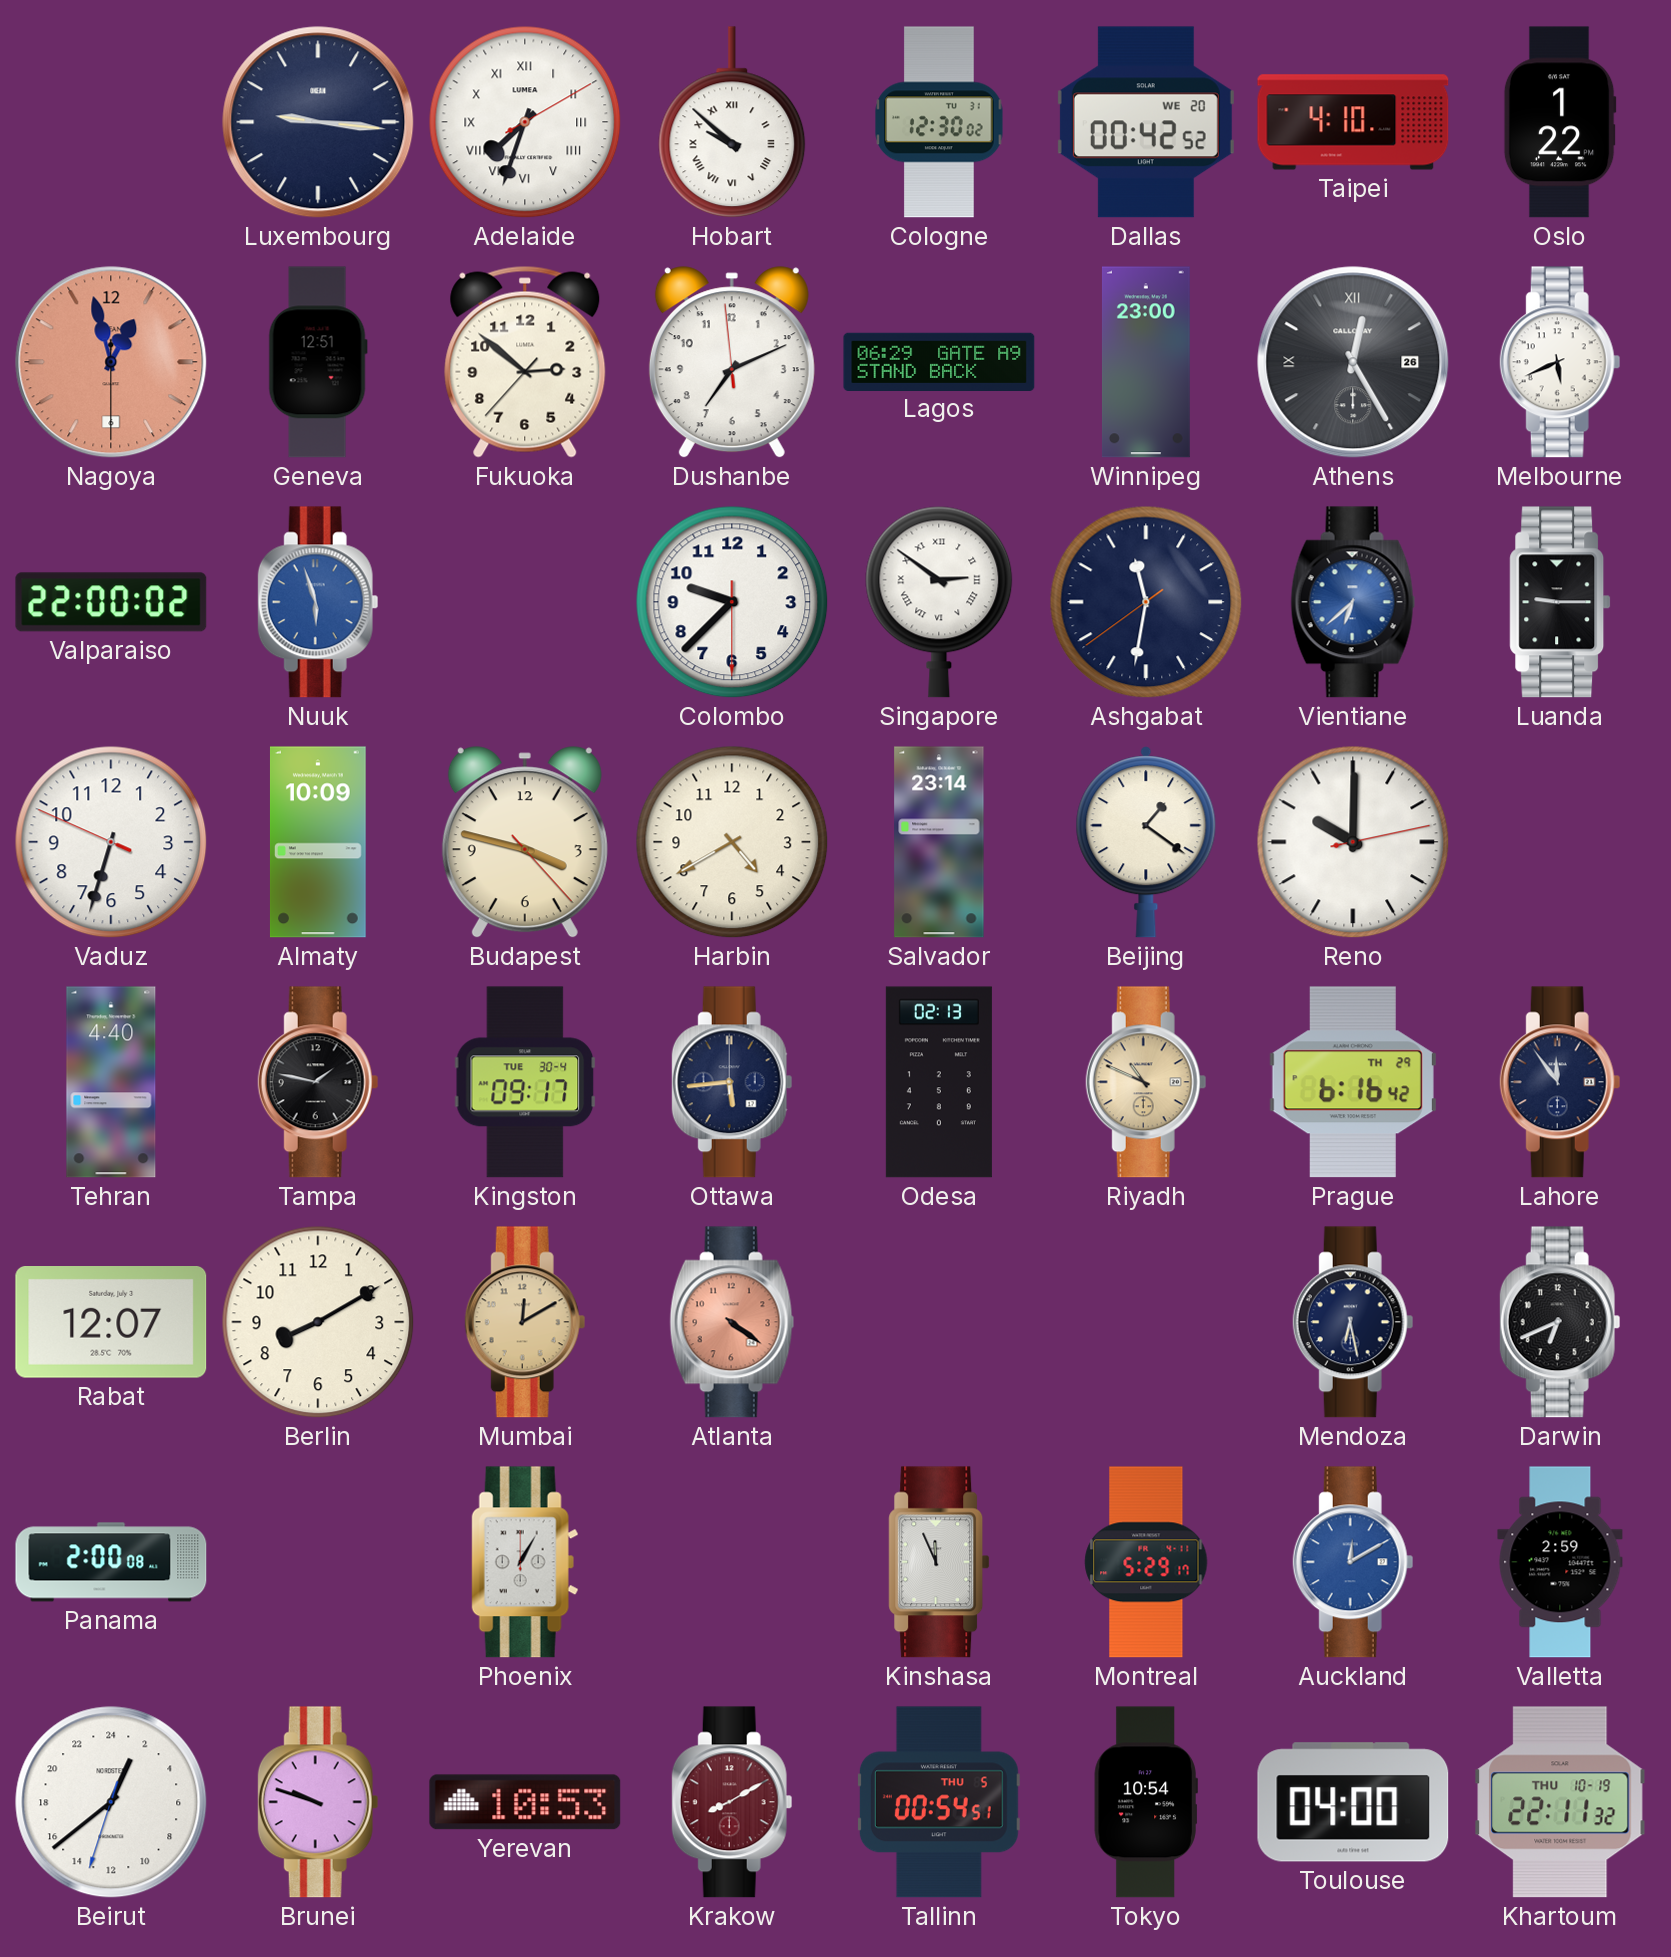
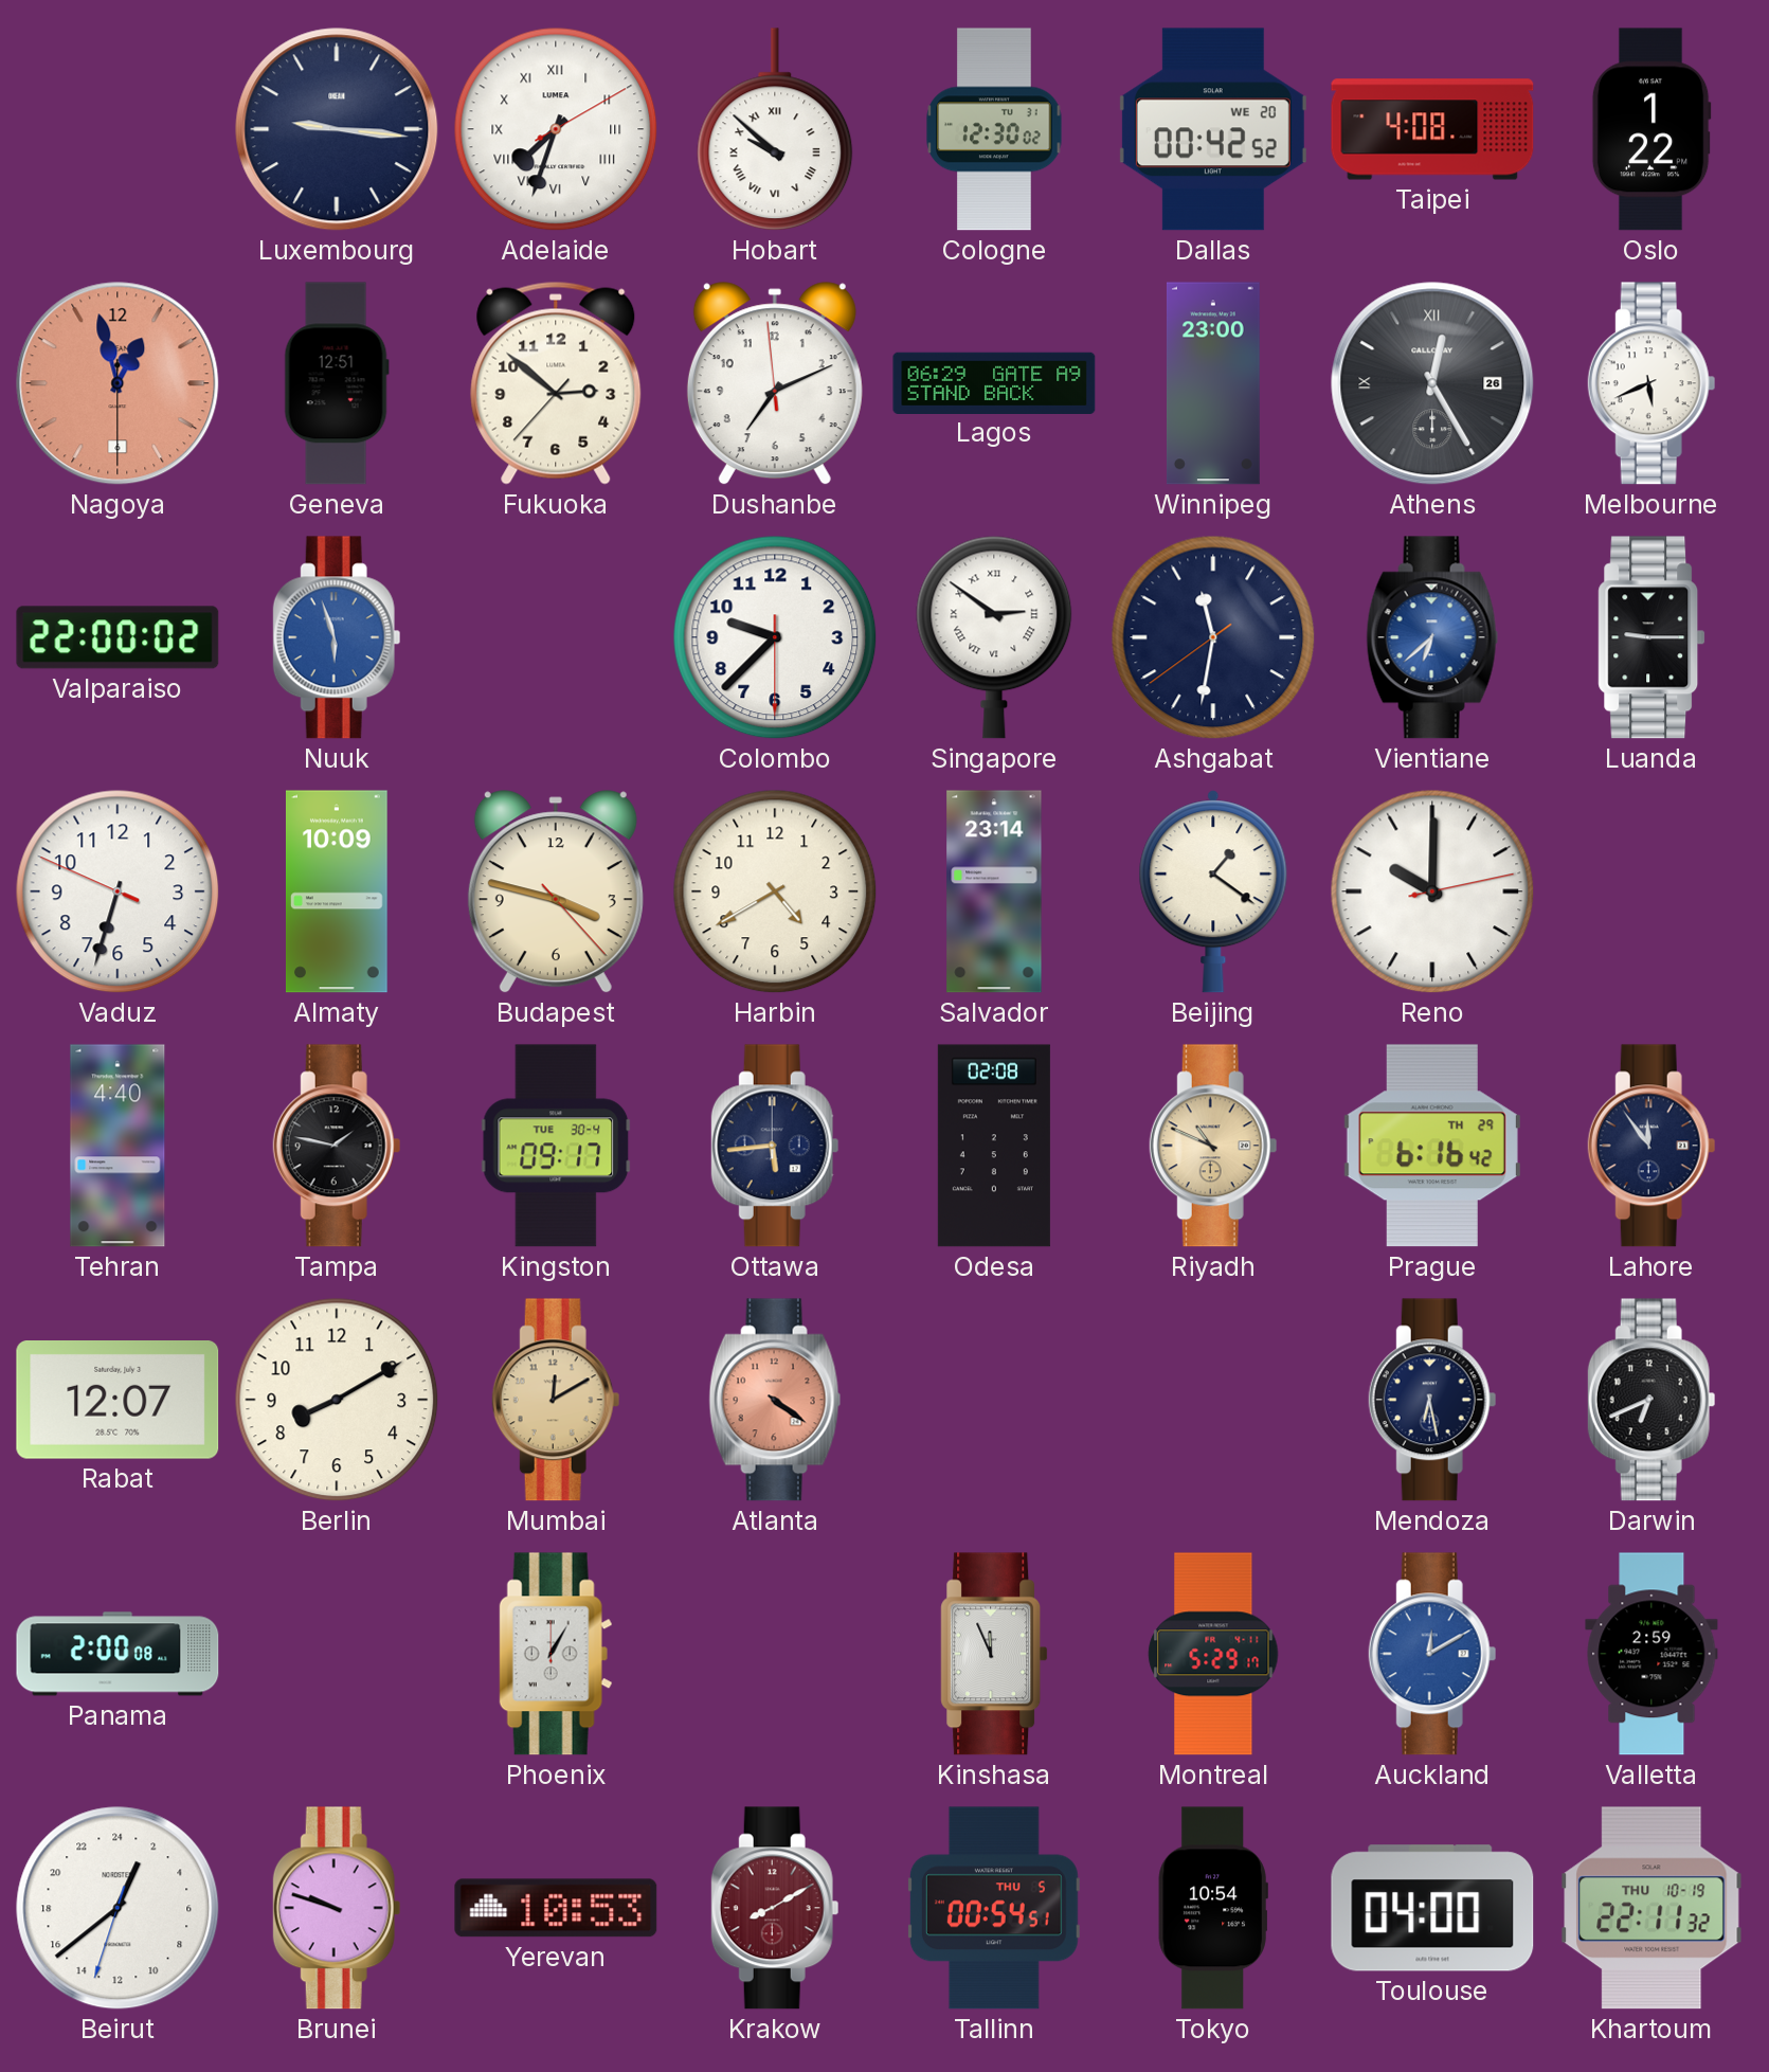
Taipei: 4:10 -> 4:08
Odesa: 02:13 -> 02:08
